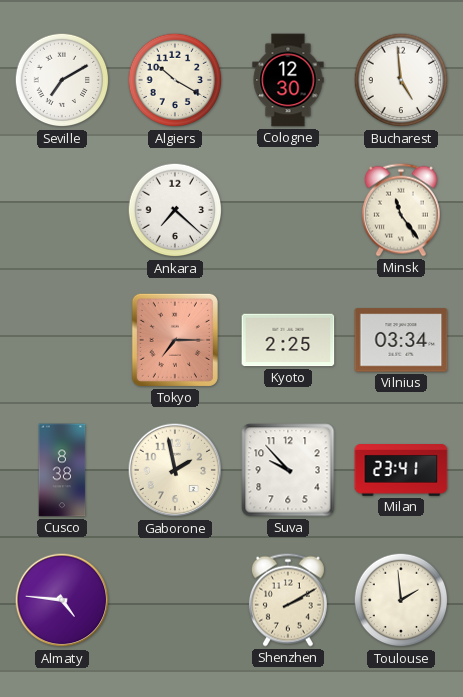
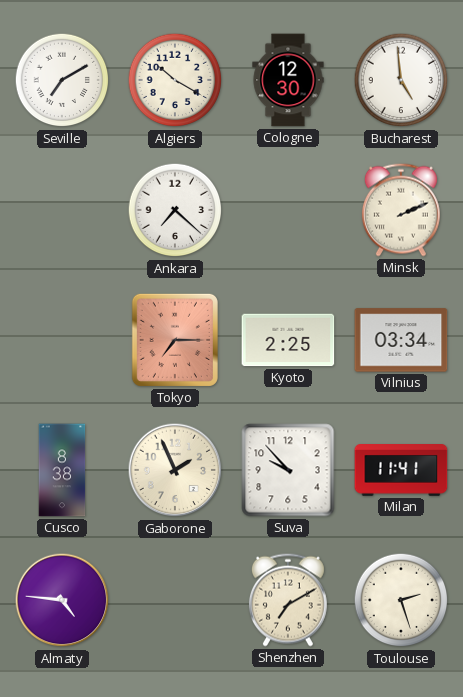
Minsk: 11:24 -> 2:11
Gaborone: 1:58 -> 1:56
Milan: 23:41 -> 11:41
Shenzhen: 2:10 -> 7:10
Toulouse: 1:59 -> 2:27
